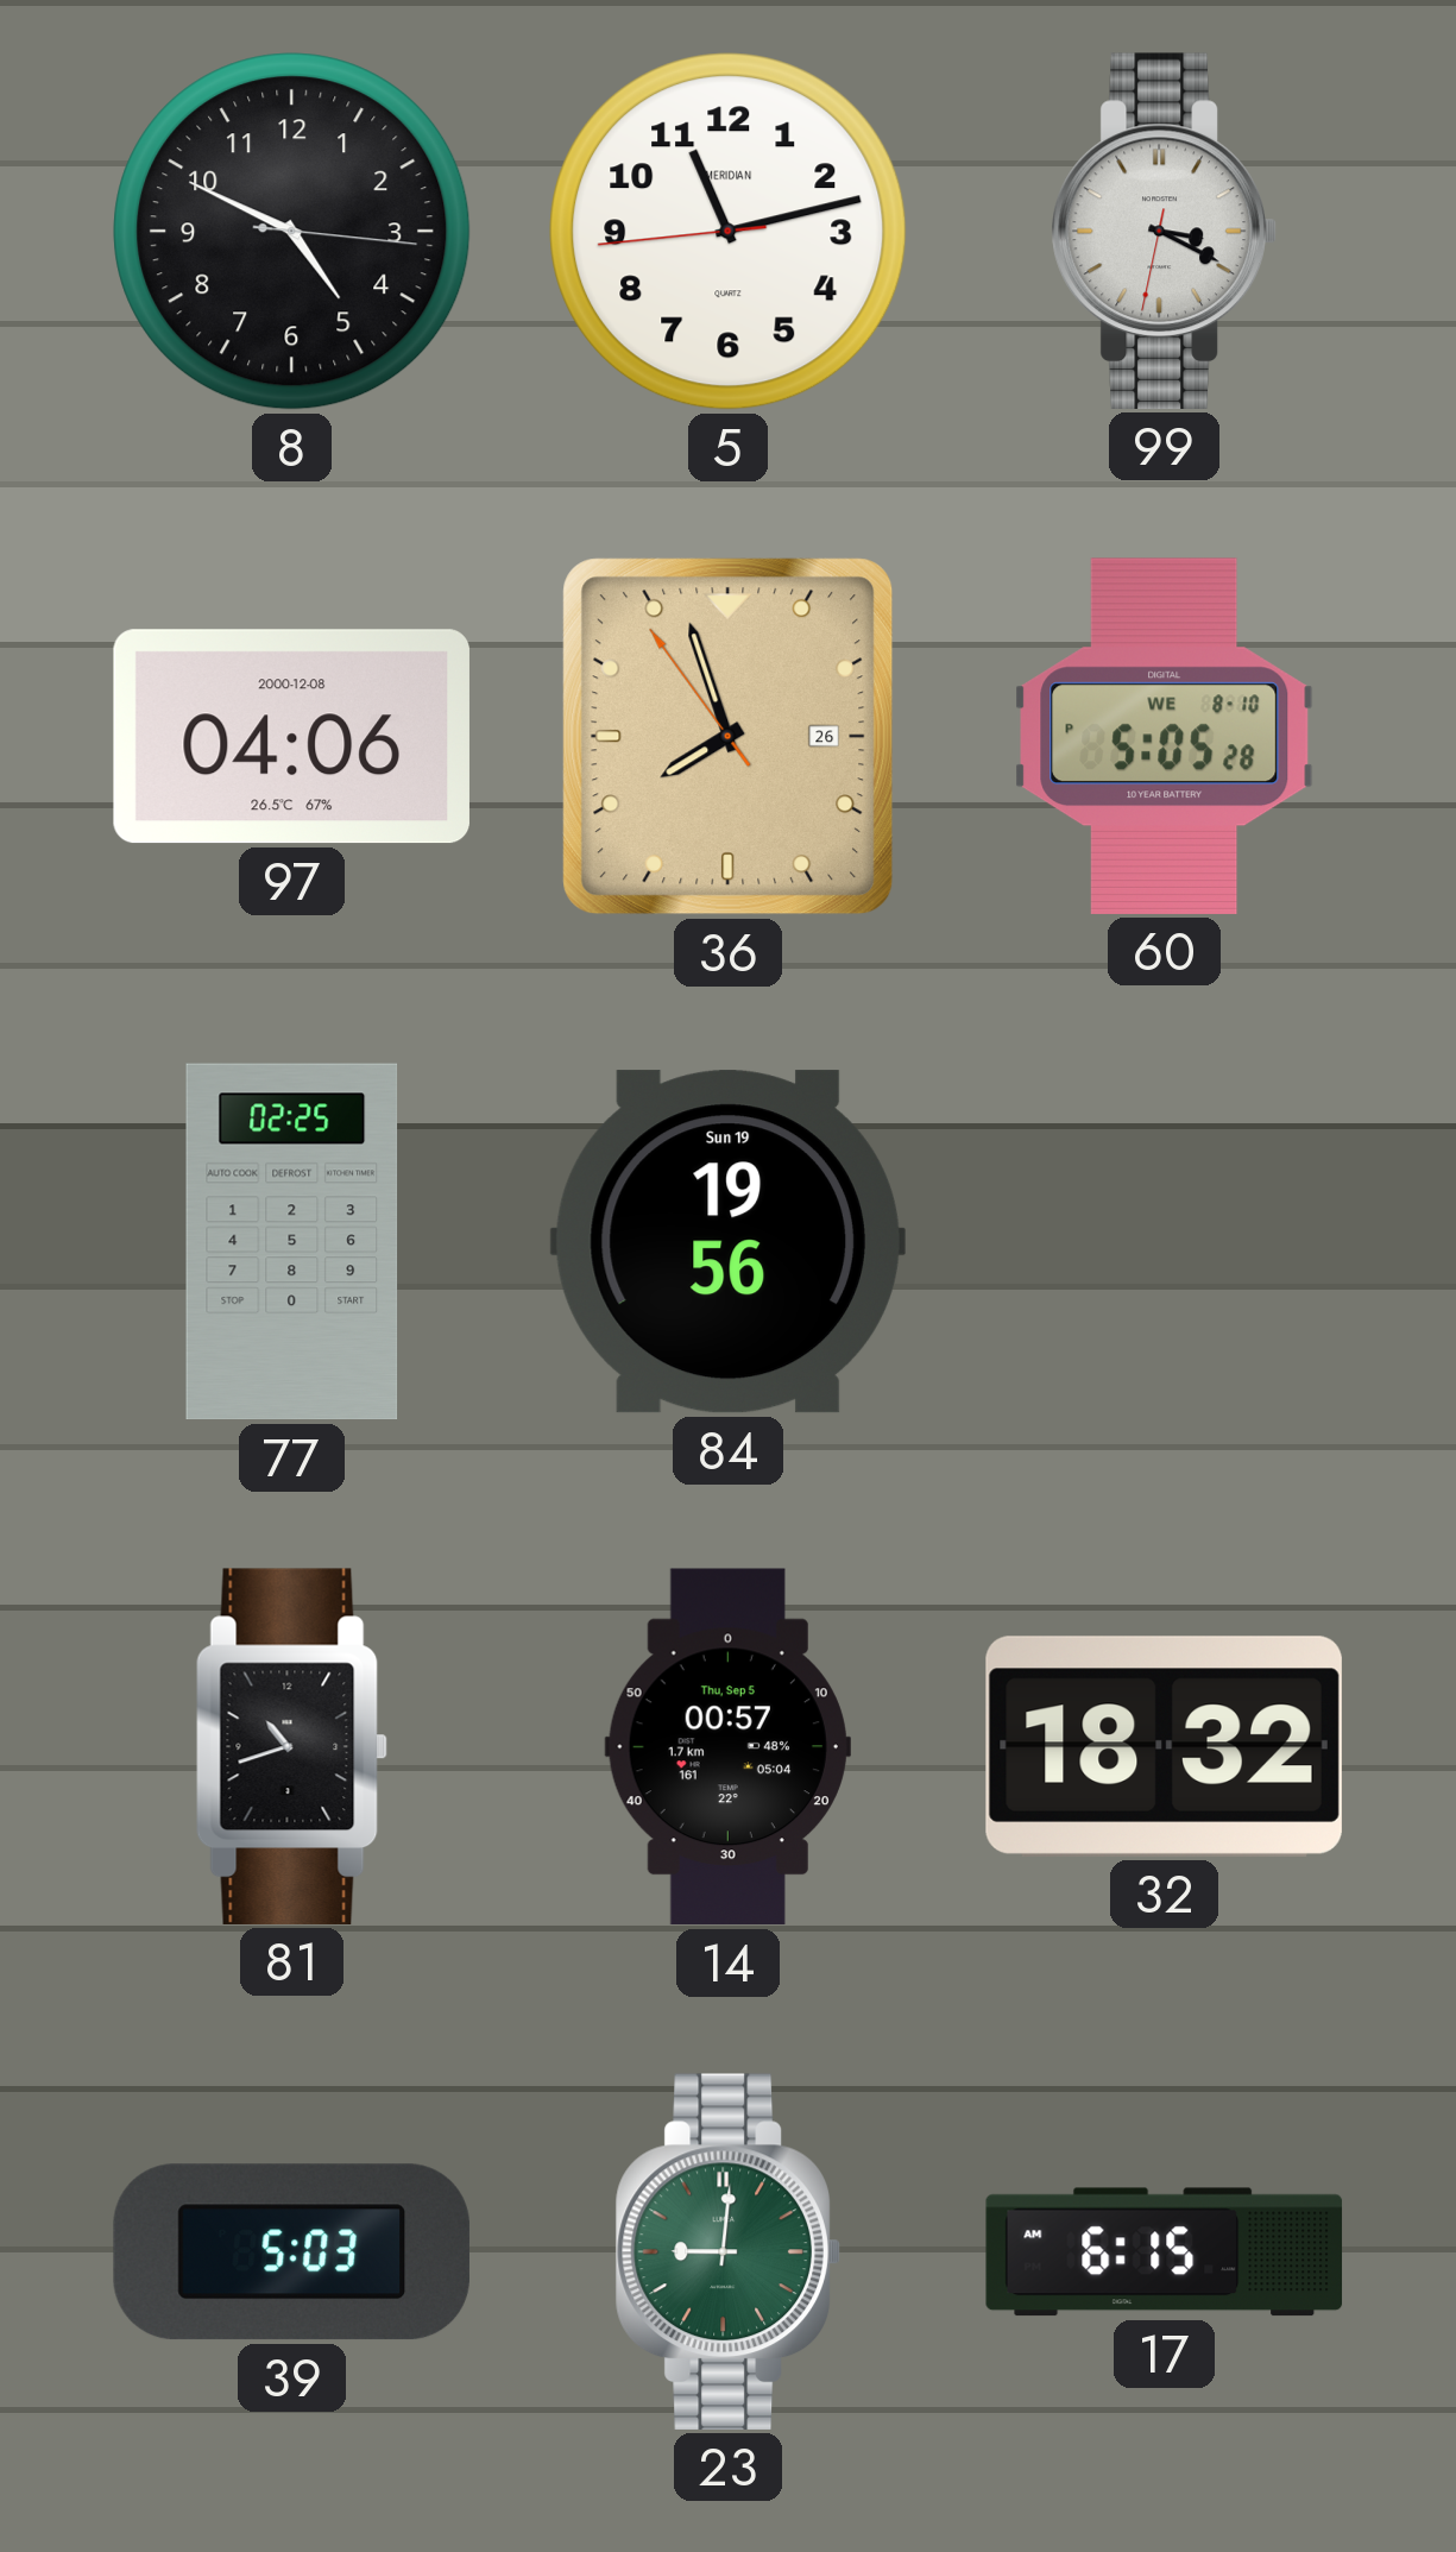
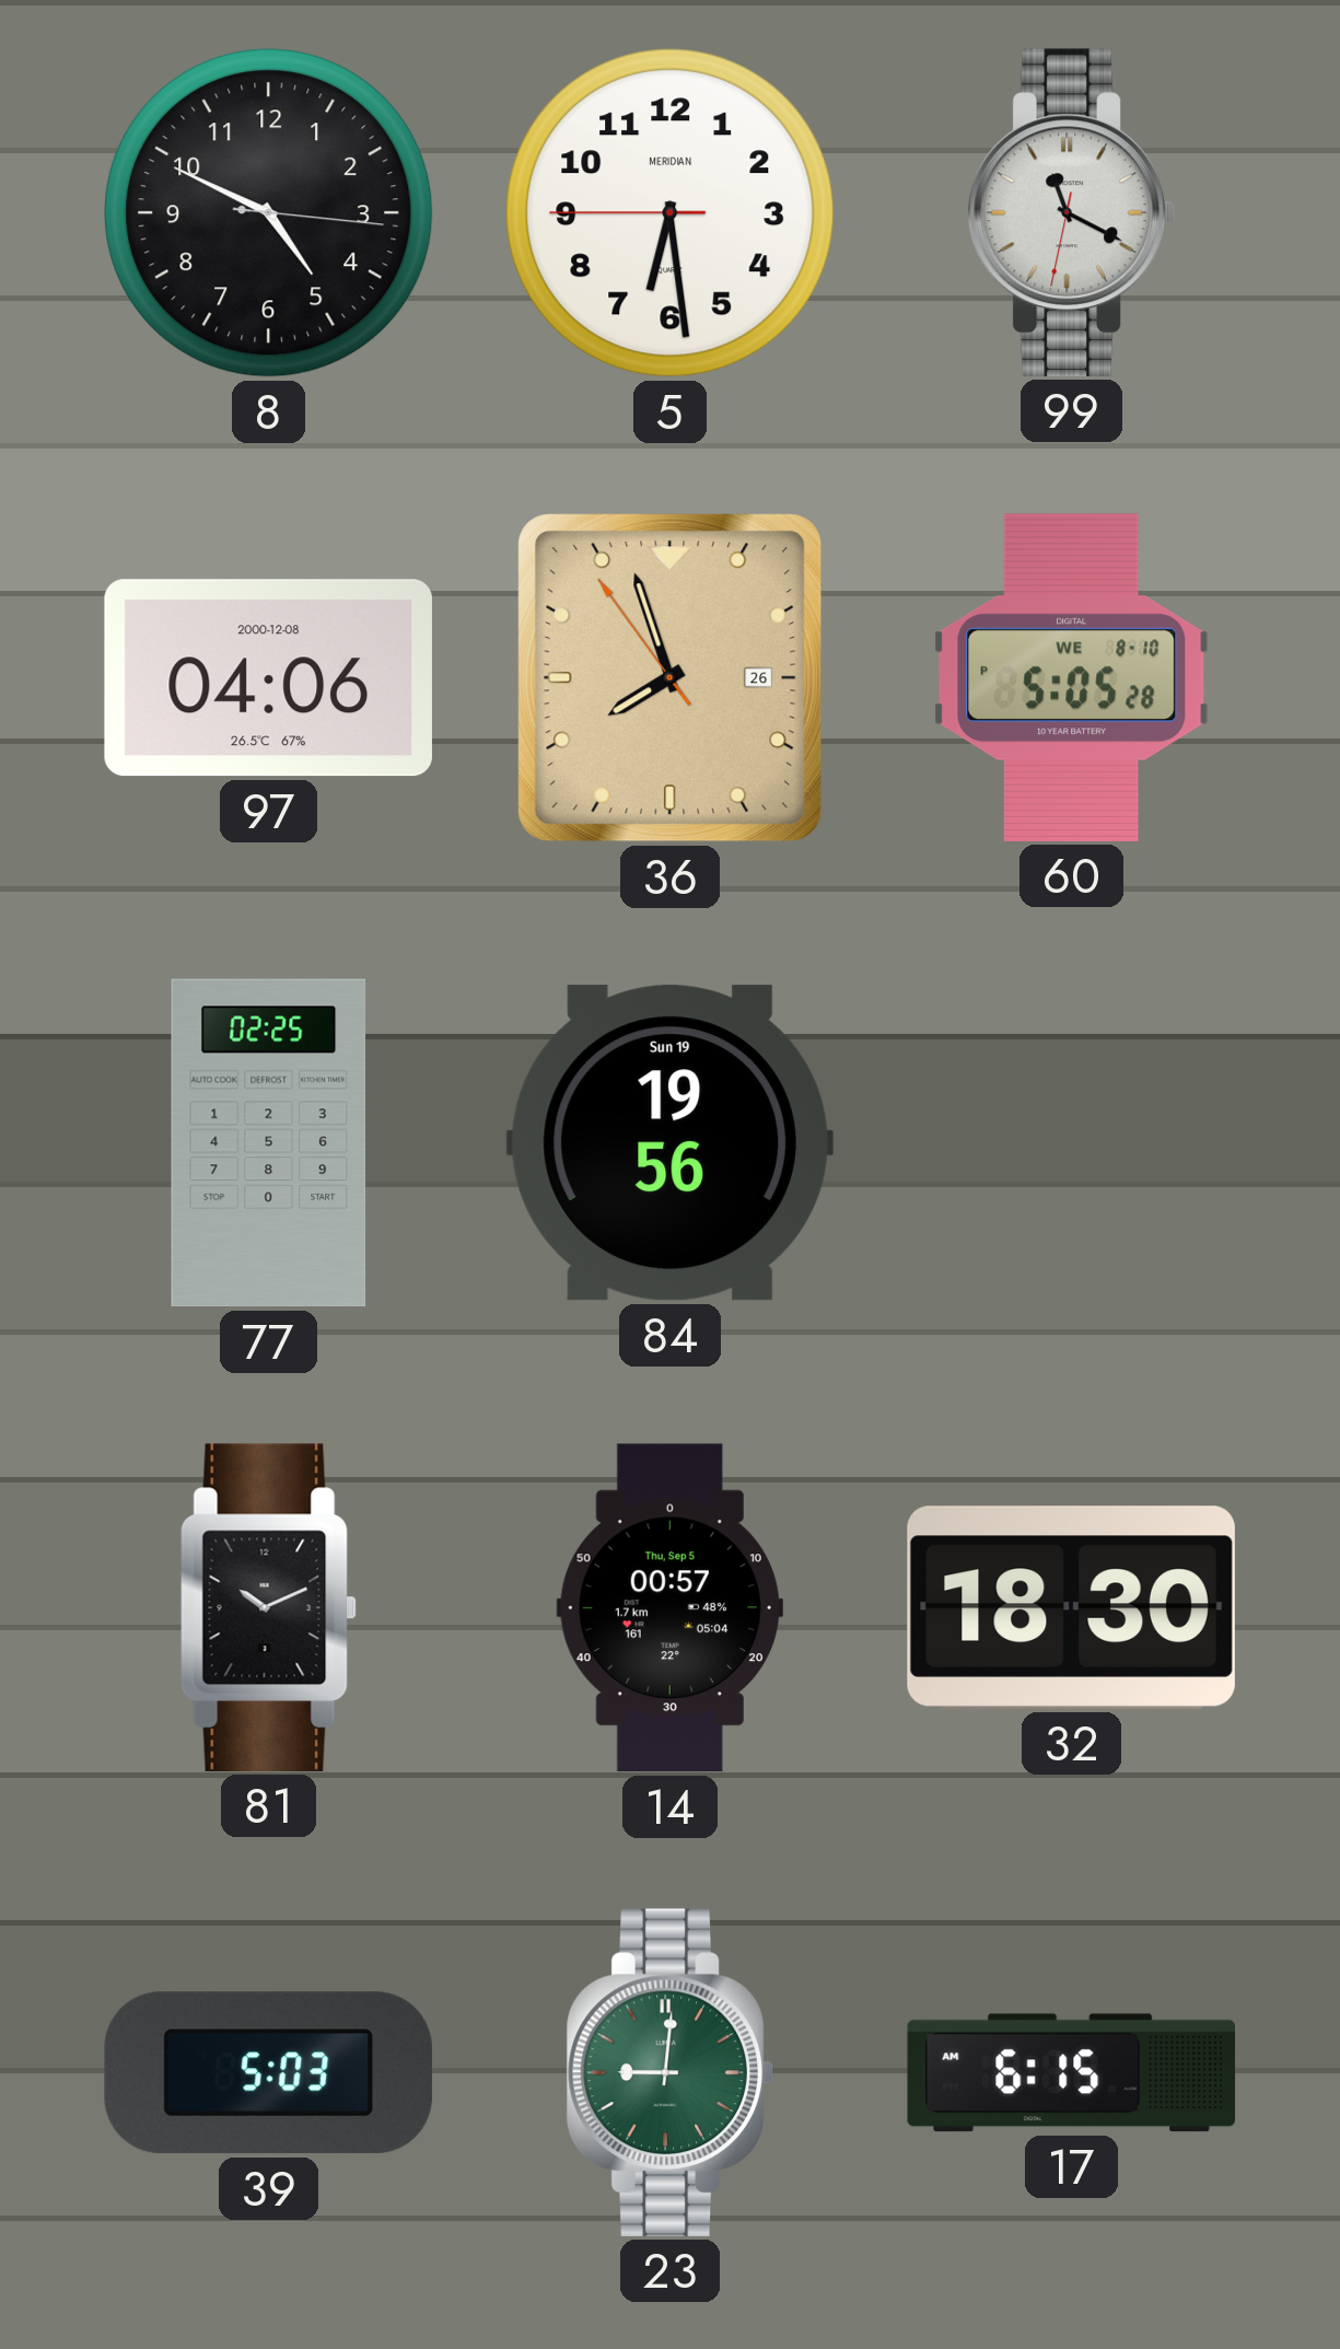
5: 11:12 -> 6:28
99: 3:19 -> 11:19
81: 10:42 -> 10:11
32: 18:32 -> 18:30
